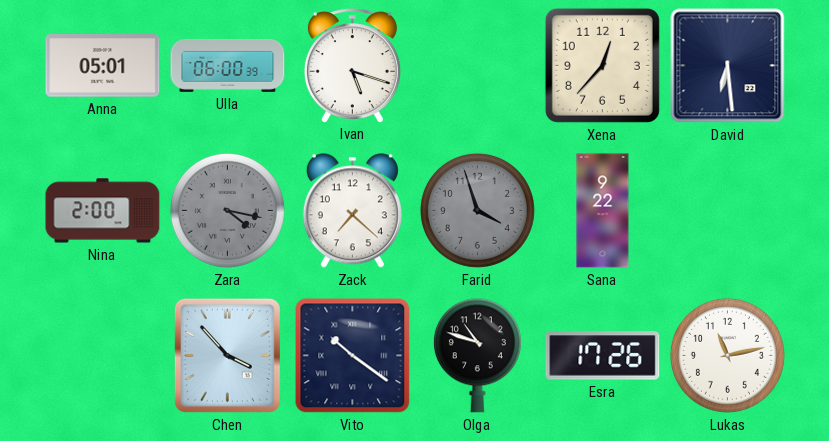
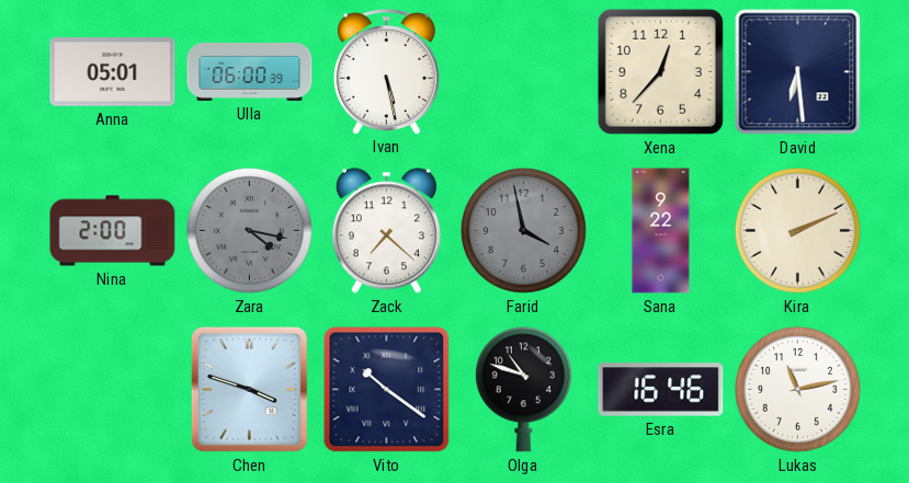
Ivan: 5:18 -> 5:28
Farid: 3:57 -> 3:58
Kira: none -> 2:11
Chen: 3:53 -> 3:48
Esra: 17:26 -> 16:46
